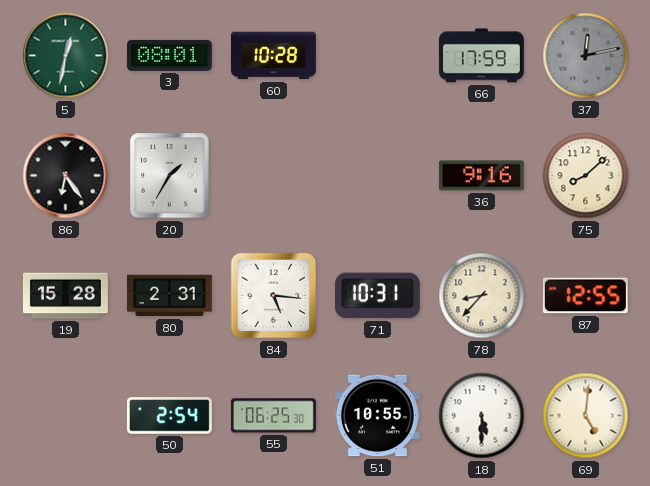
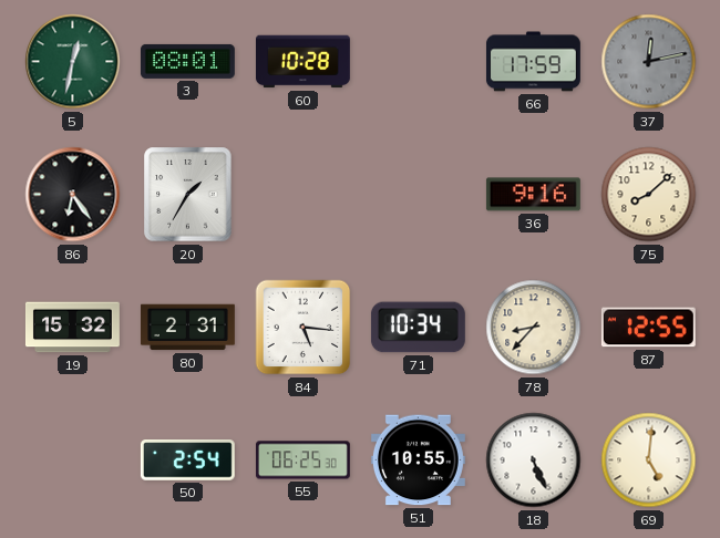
19: 15:28 -> 15:32
71: 10:31 -> 10:34
18: 5:30 -> 5:26
